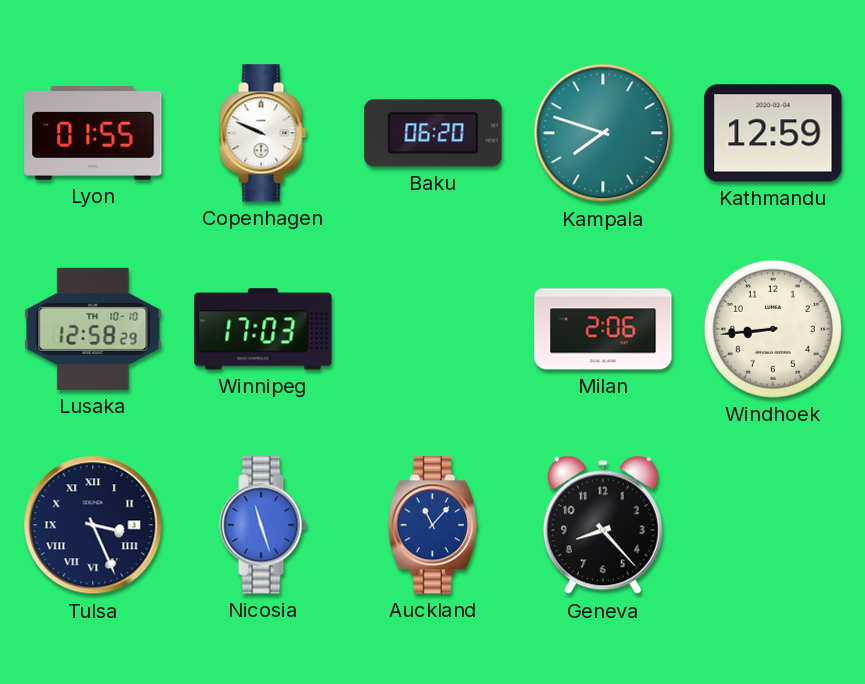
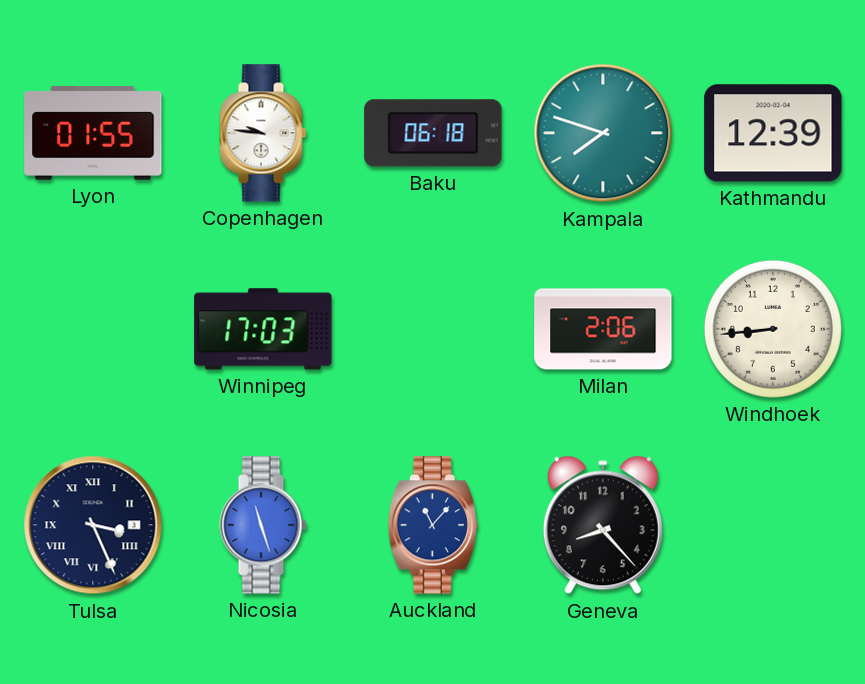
Copenhagen: 9:49 -> 9:46
Baku: 06:20 -> 06:18
Kathmandu: 12:59 -> 12:39
Lusaka: 12:58 -> none
